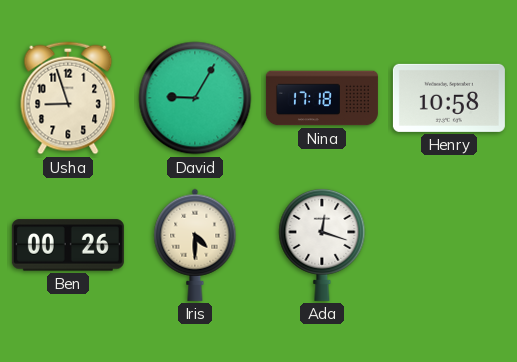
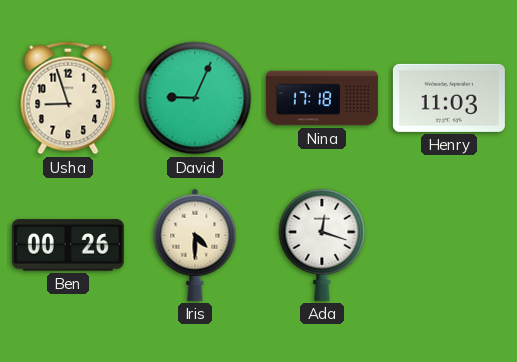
David: 9:05 -> 9:04
Henry: 10:58 -> 11:03
